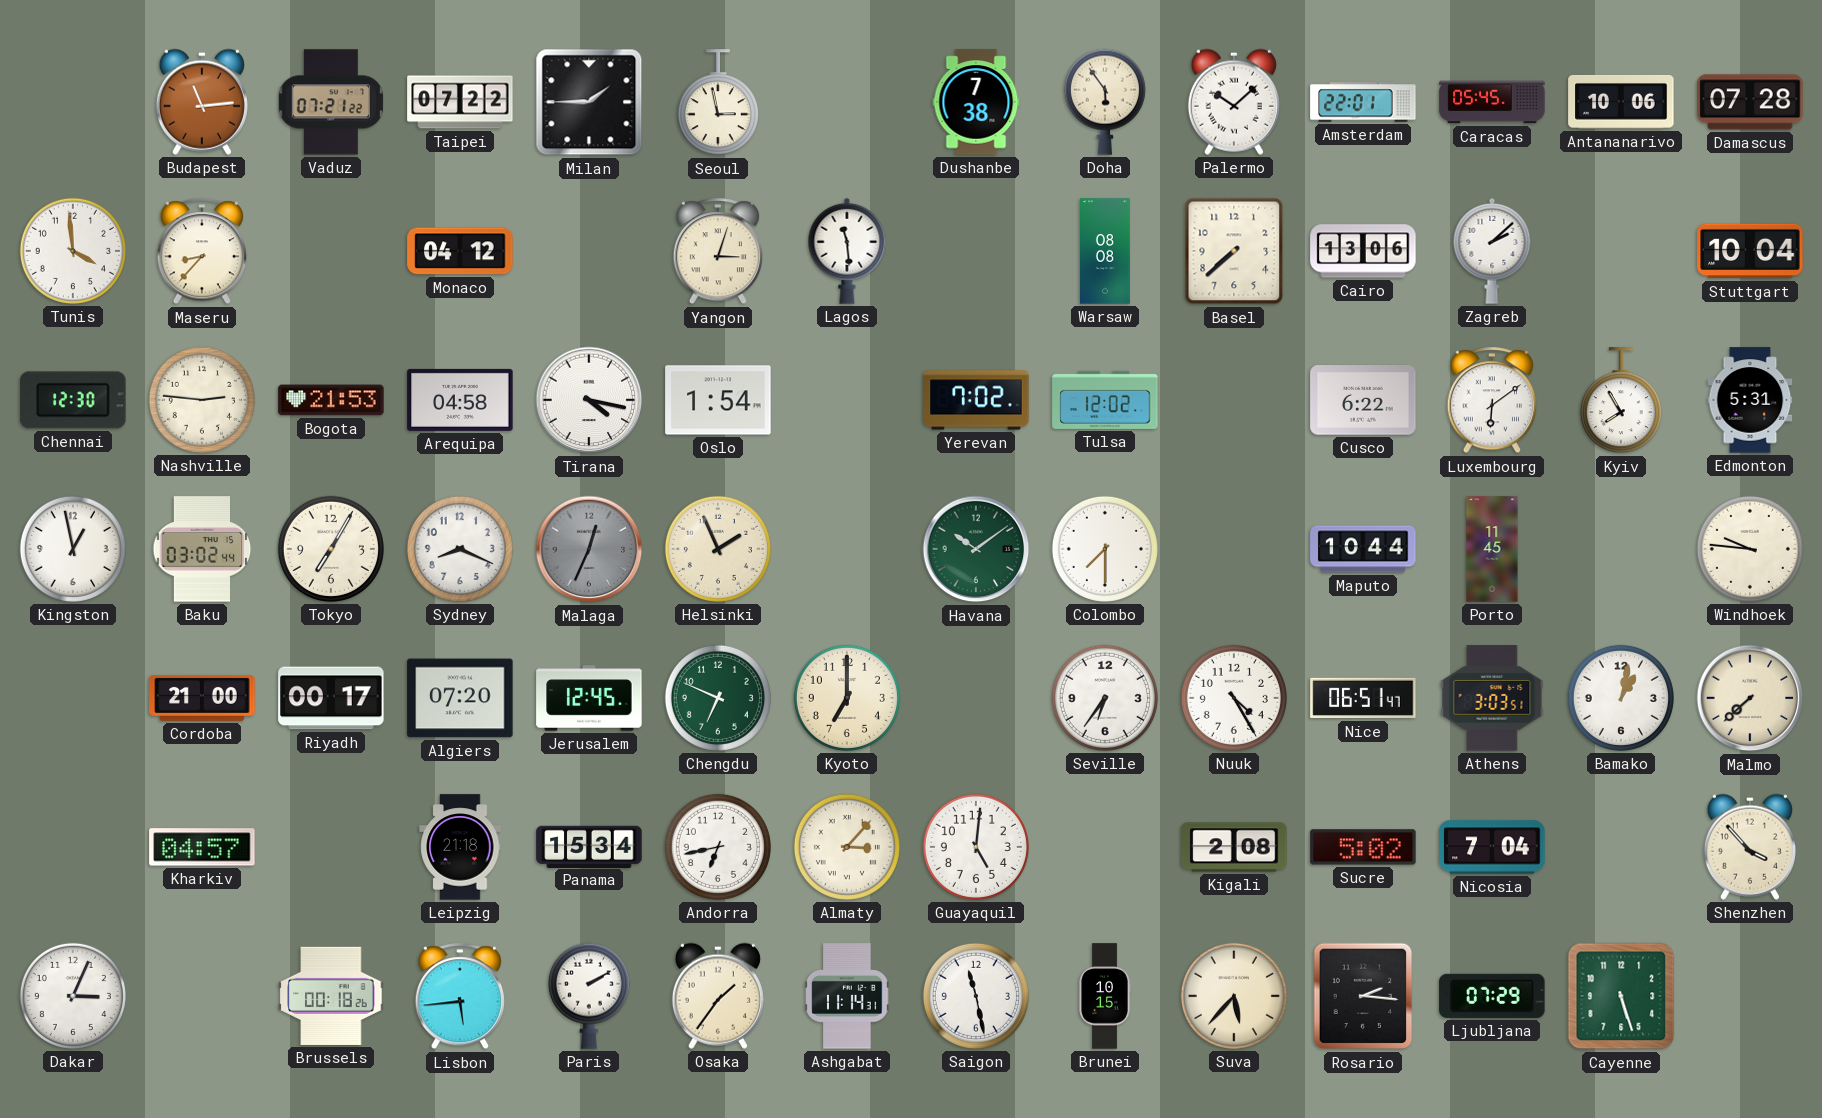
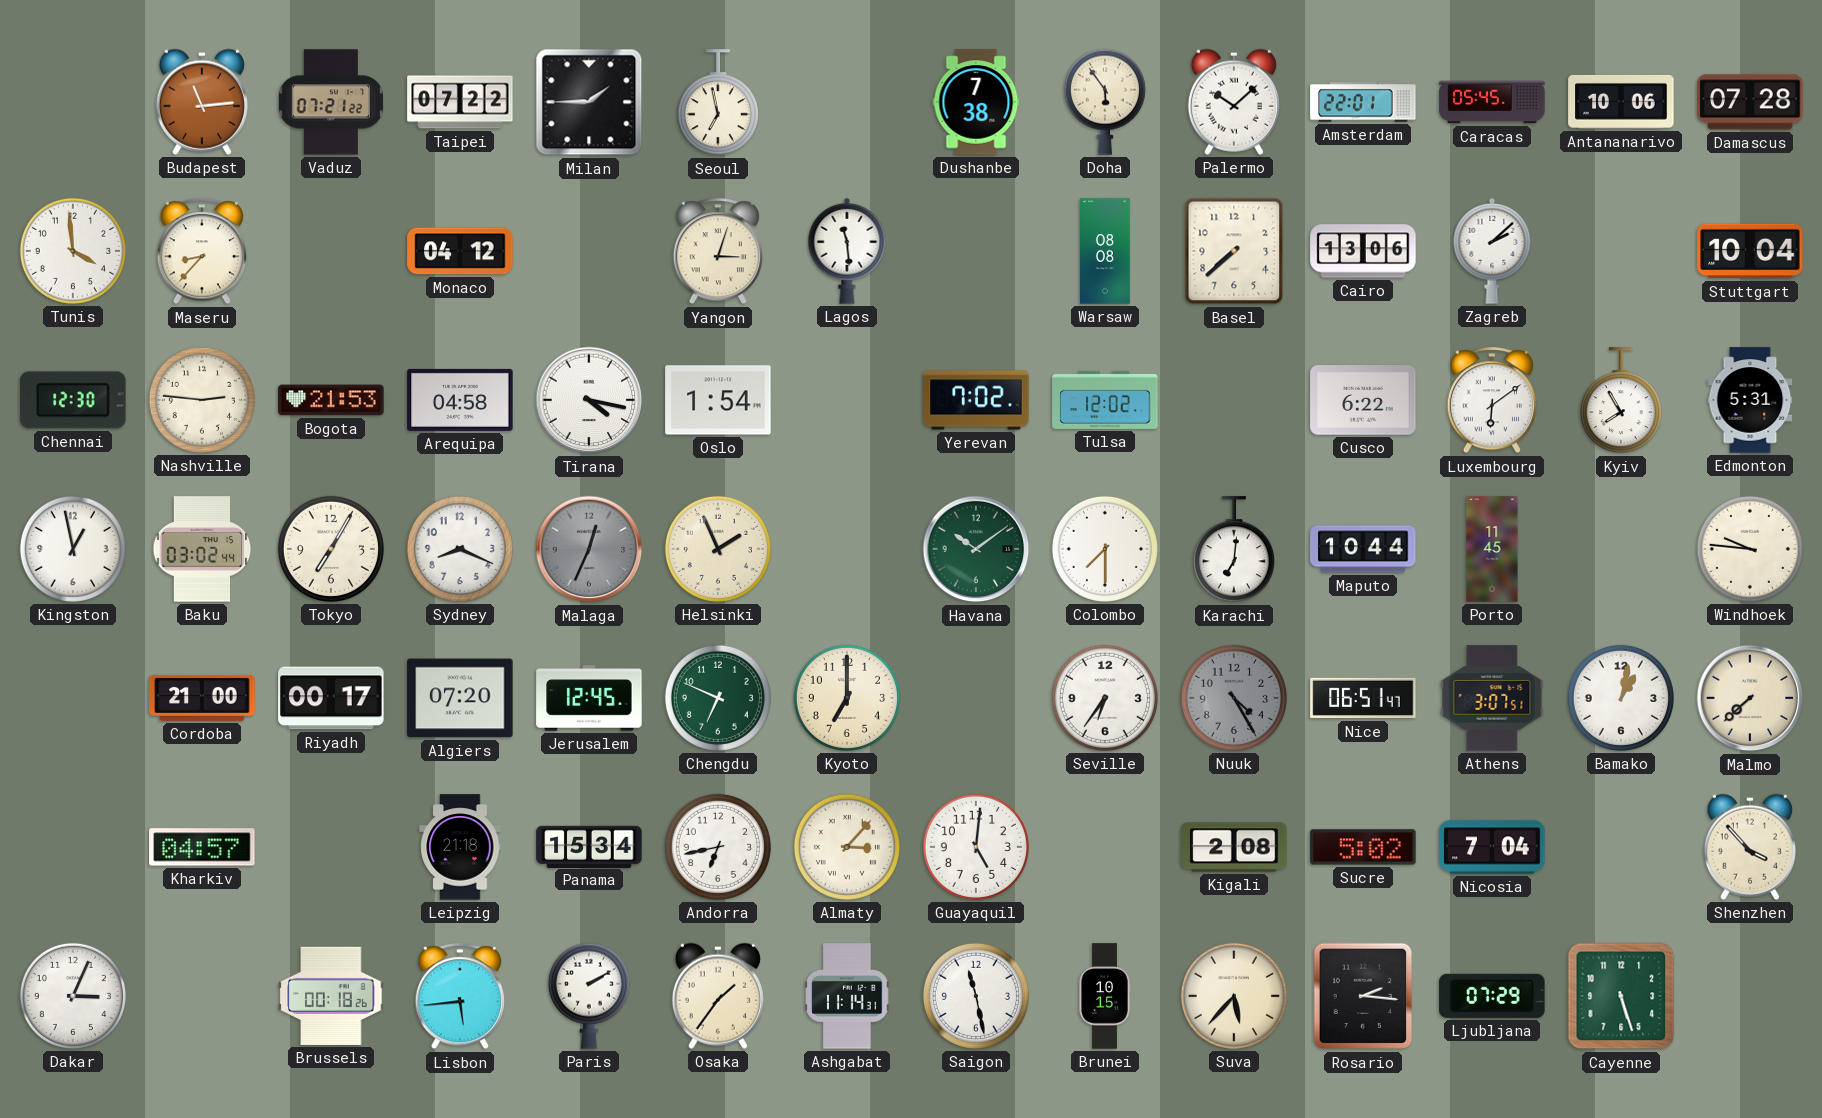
Seoul: 2:58 -> 6:58
Karachi: none -> 7:01
Nuuk dial: white -> grey
Athens: 3:03 -> 3:07
